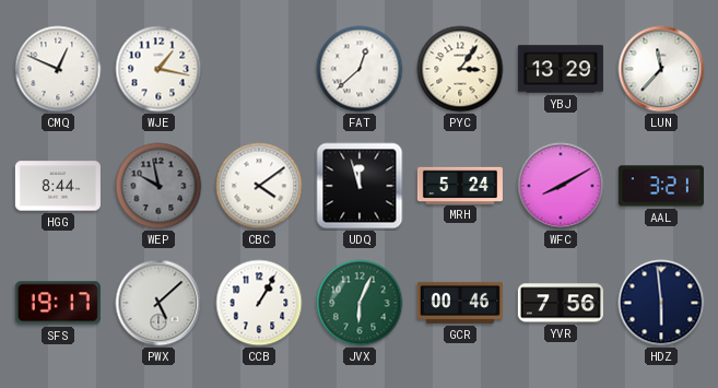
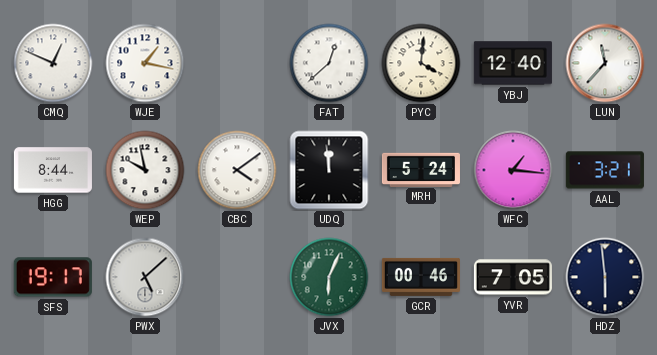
PYC: 3:06 -> 4:01
YBJ: 13:29 -> 12:40
WEP dial: grey -> white
UDQ: 11:57 -> 11:59
WFC: 8:10 -> 1:16
CCB: 1:05 -> none
YVR: 7:56 -> 7:05
